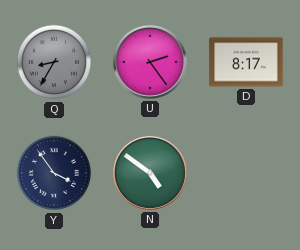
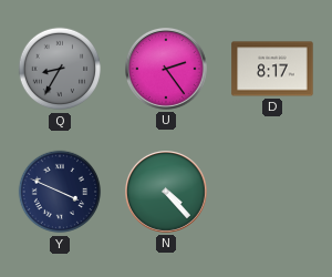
Y: 3:54 -> 3:49
N: 4:51 -> 4:23
